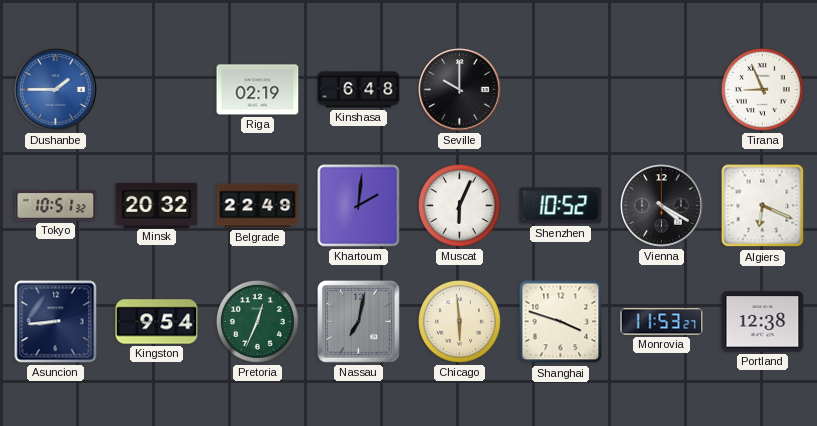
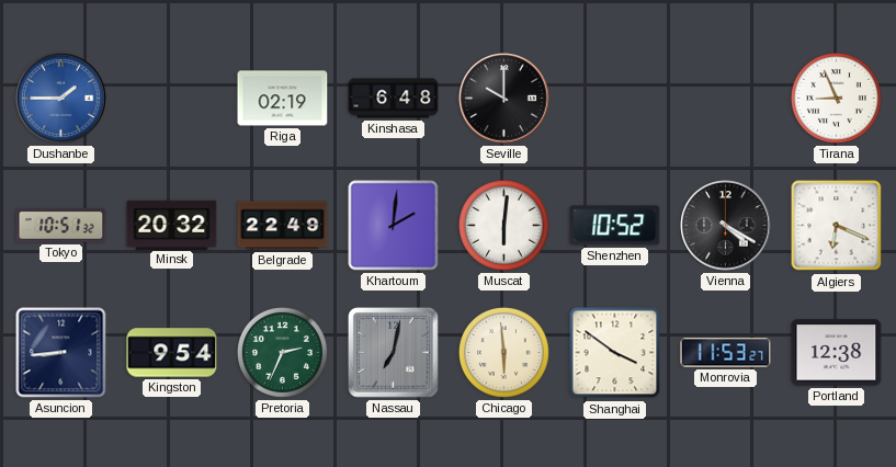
Muscat: 6:04 -> 6:01
Pretoria: 12:34 -> 2:34
Shanghai: 3:48 -> 3:51
